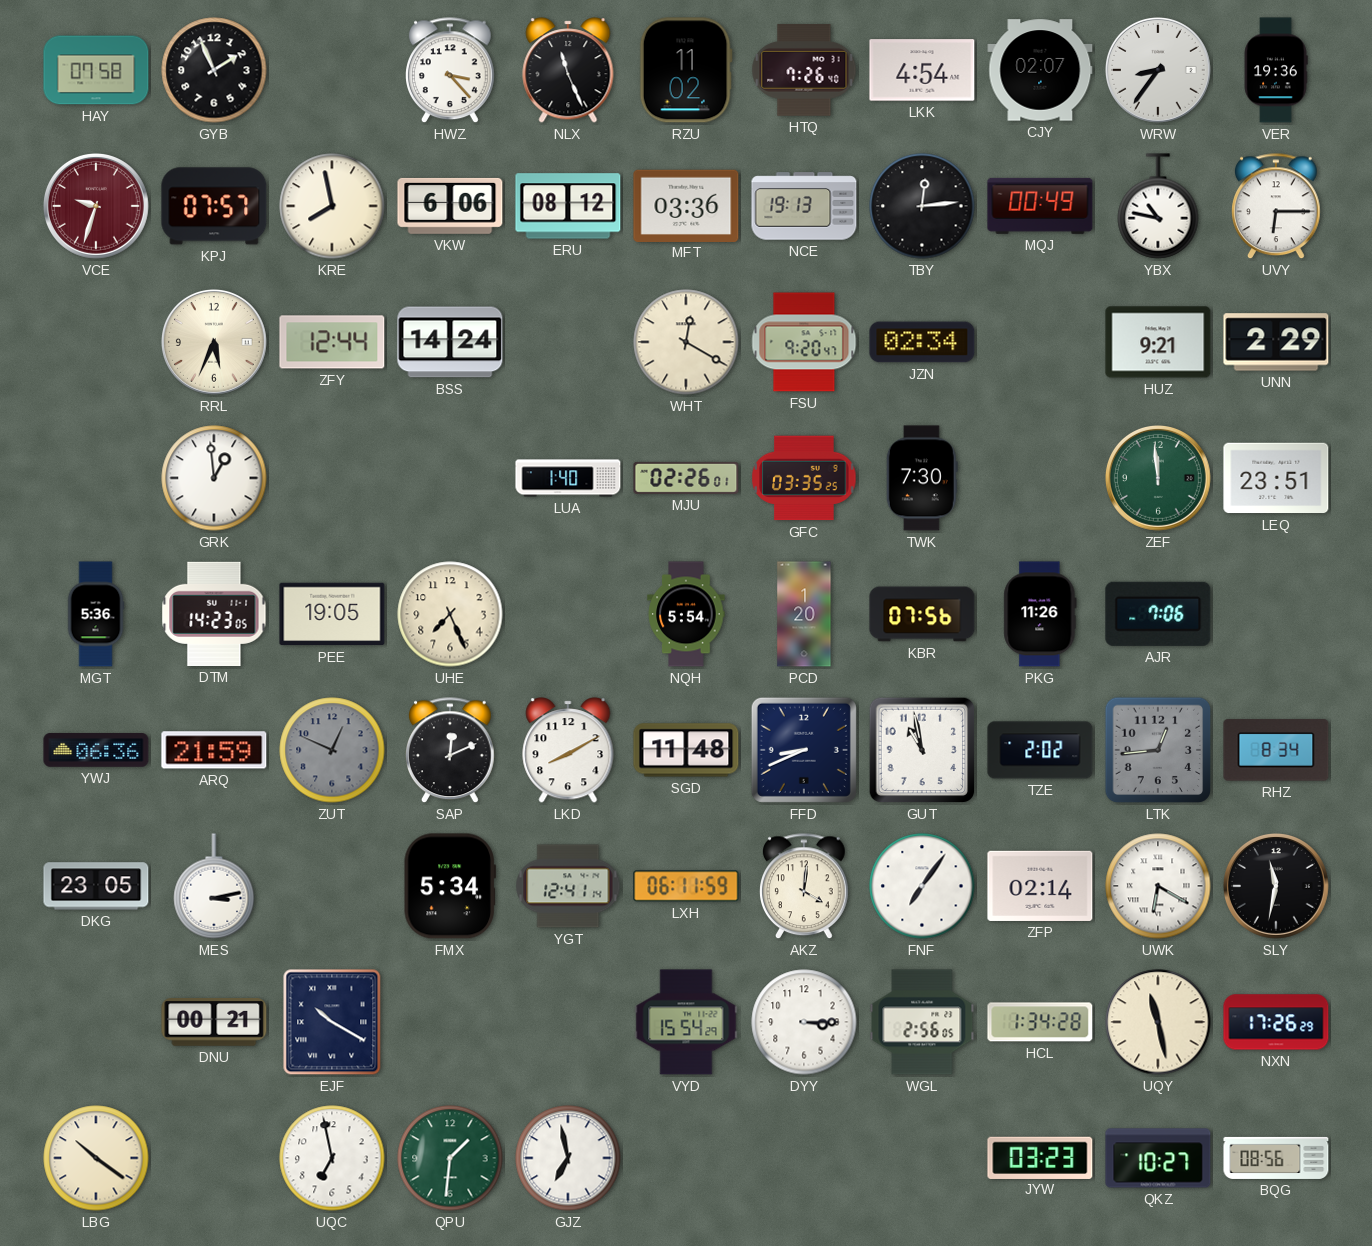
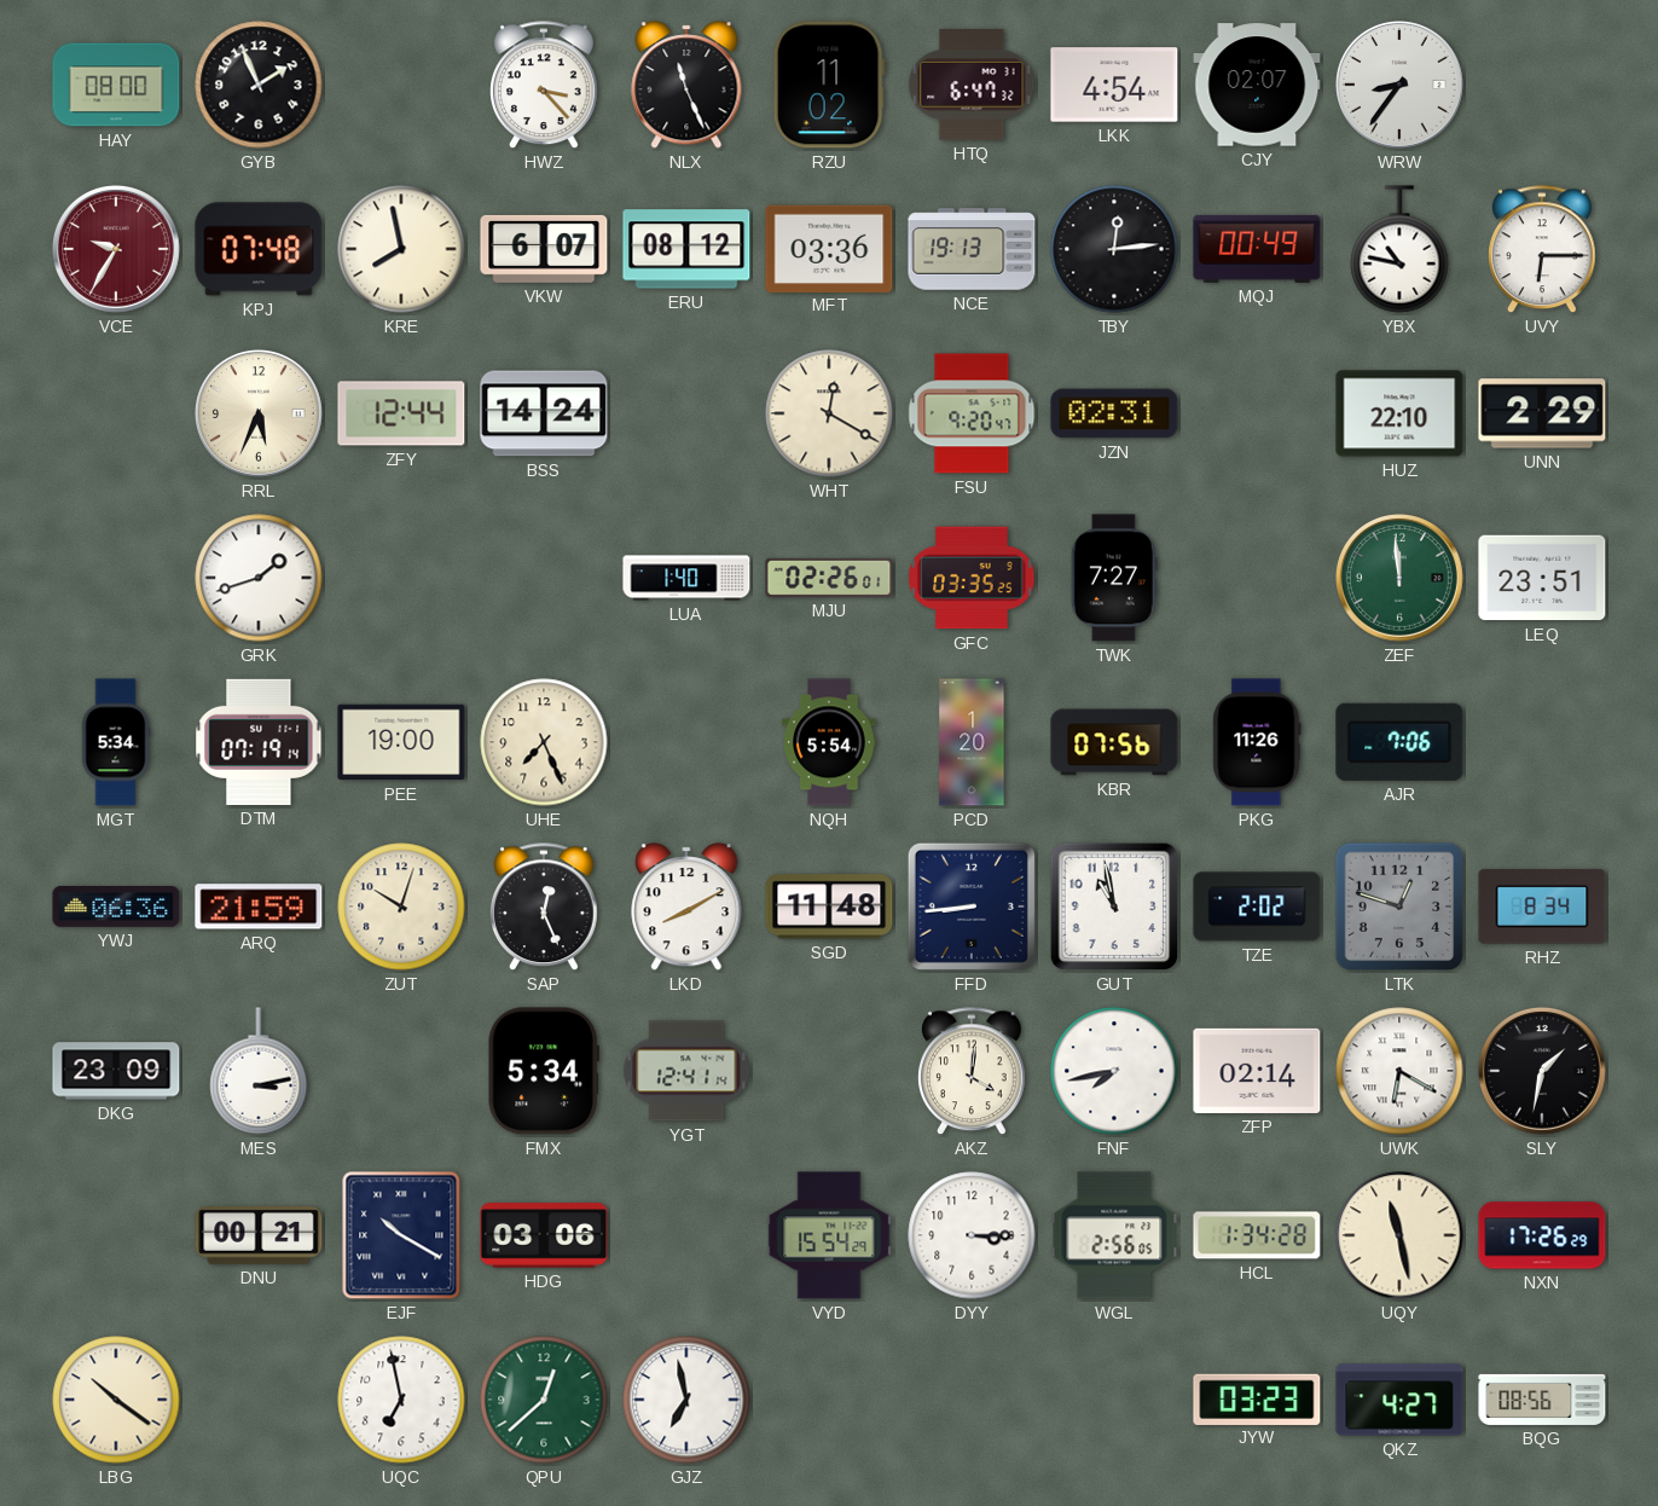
HAY: 07:58 -> 08:00
HTQ: 7:26 -> 6:47
VER: 19:36 -> none
VCE: 9:33 -> 9:35
KPJ: 07:57 -> 07:48
VKW: 6:06 -> 6:07
JZN: 02:34 -> 02:31
HUZ: 9:21 -> 22:10
GRK: 12:59 -> 1:42
TWK: 7:30 -> 7:27
MGT: 5:36 -> 5:34
DTM: 14:23 -> 07:19
PEE: 19:05 -> 19:00
ZUT: 12:49 -> 10:03
ZUT dial: grey -> cream
SAP: 12:11 -> 12:26
FFD: 8:41 -> 8:44
LTK: 12:44 -> 12:48
DKG: 23:05 -> 23:09
LXH: 06:11 -> none
FNF: 7:06 -> 7:43
SLY: 11:32 -> 1:32
HDG: none -> 03:06
QPU: 1:31 -> 12:38
QKZ: 10:27 -> 4:27
